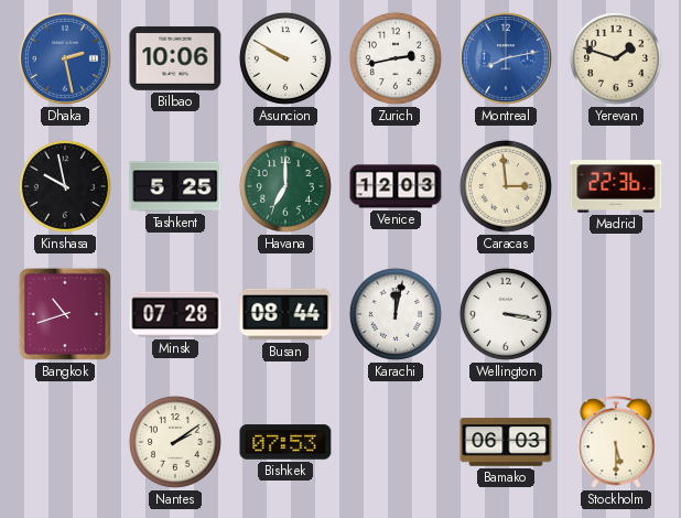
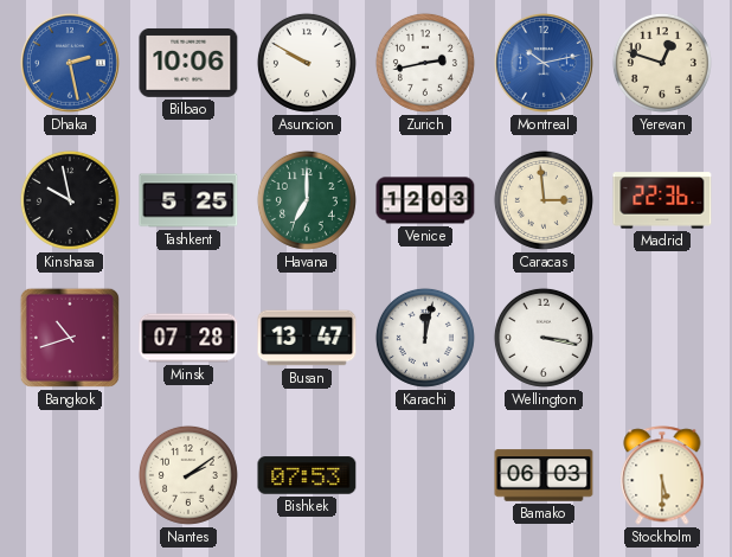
Montreal: 8:13 -> 10:13
Yerevan: 1:48 -> 12:48
Busan: 08:44 -> 13:47
